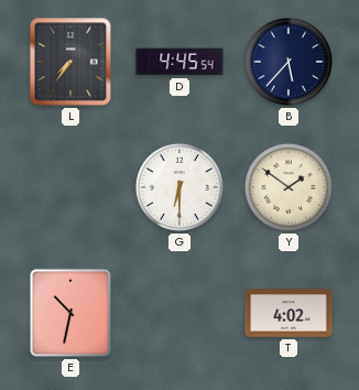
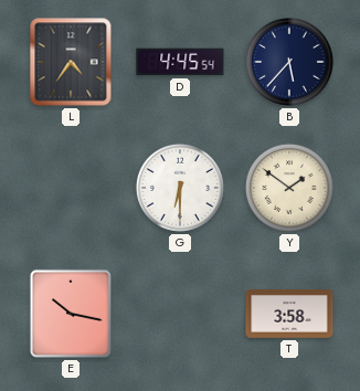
L: 7:36 -> 4:36
E: 10:32 -> 10:17
T: 4:02 -> 3:58
